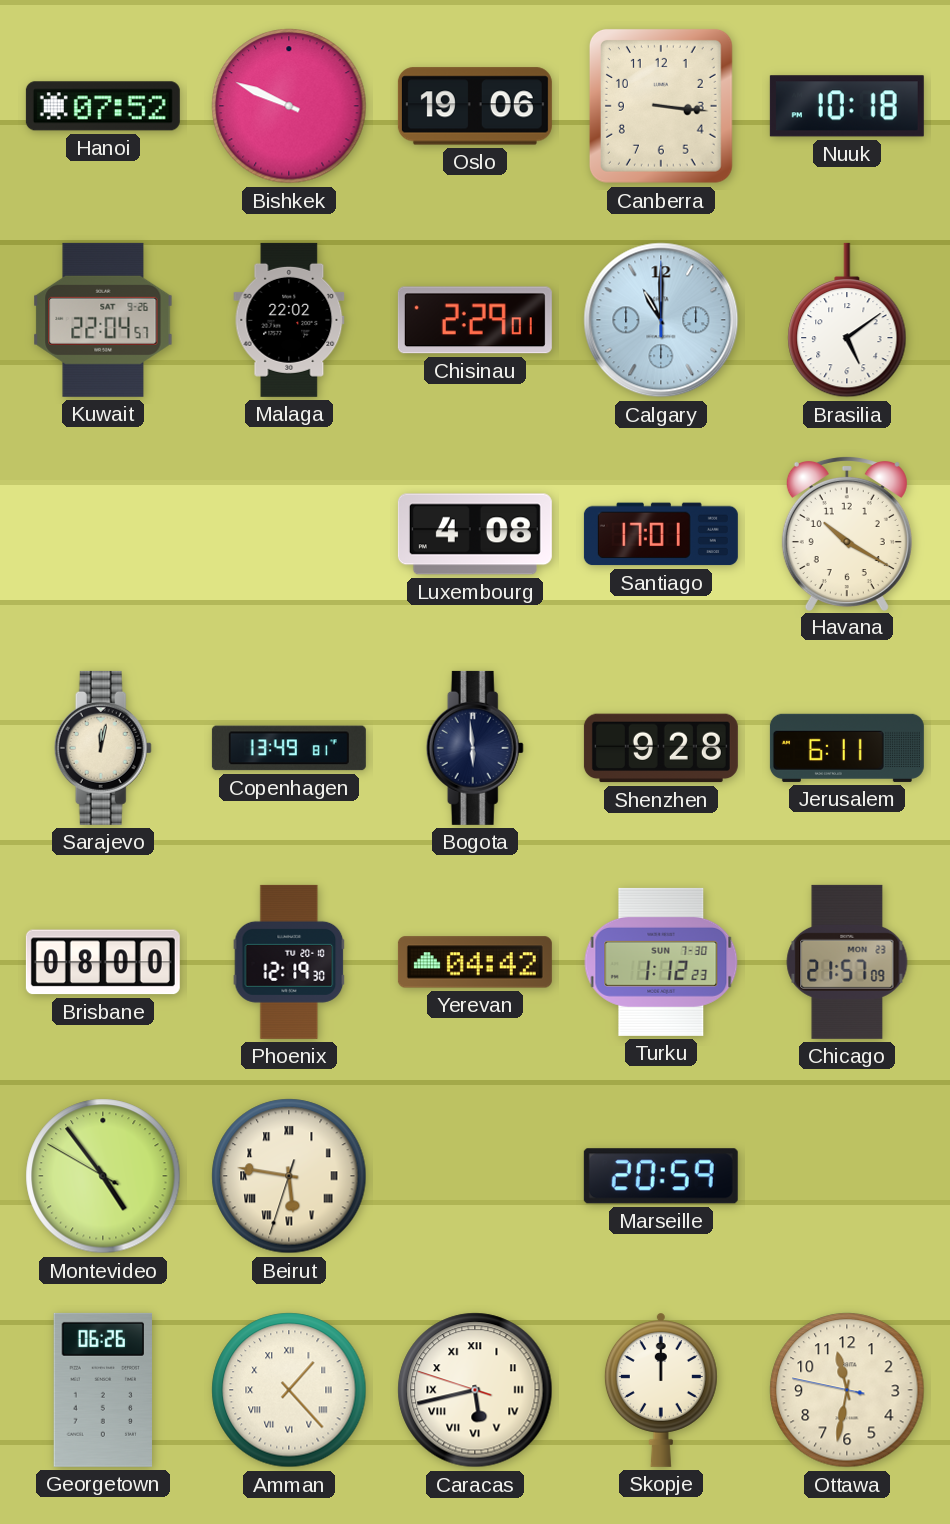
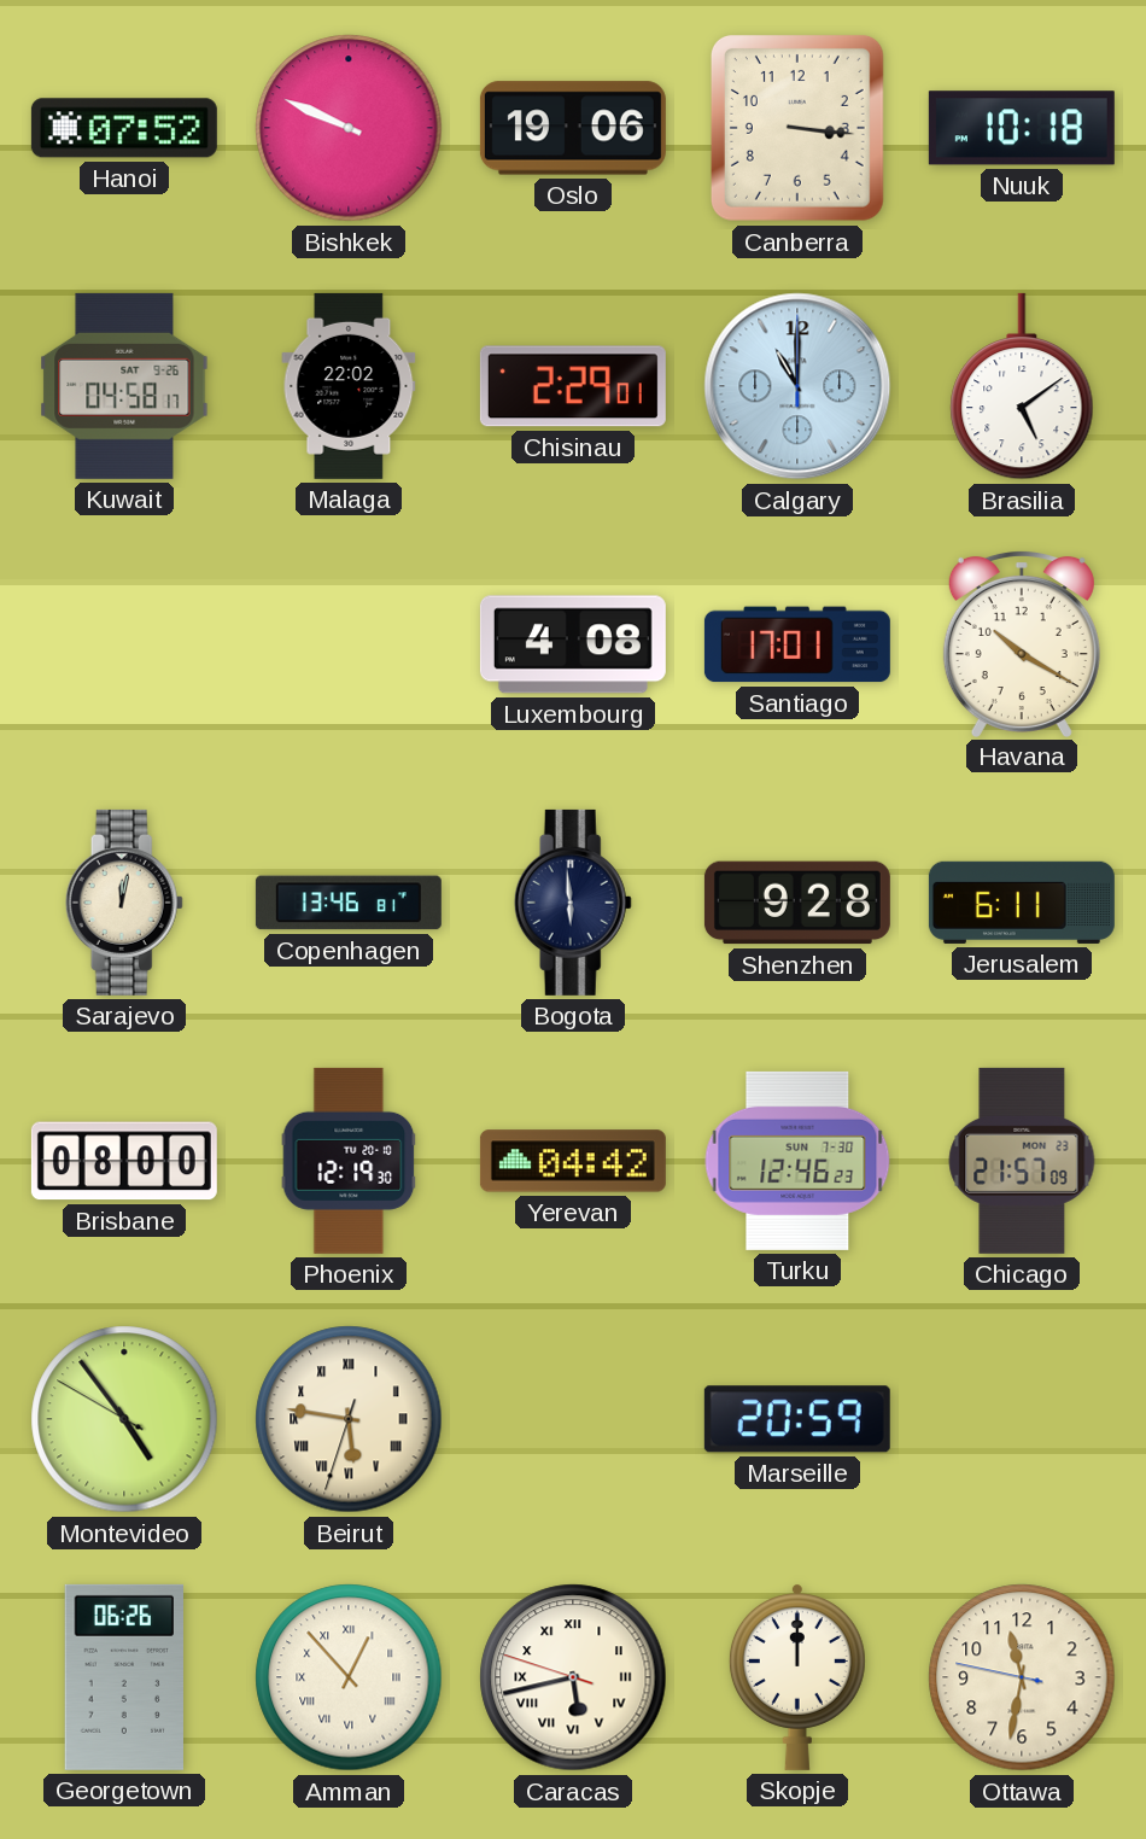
Kuwait: 22:04 -> 04:58
Copenhagen: 13:49 -> 13:46
Turku: 1:12 -> 12:46
Amman: 1:23 -> 12:53
